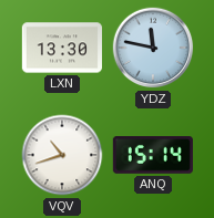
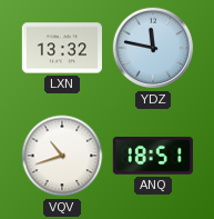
LXN: 13:30 -> 13:32
ANQ: 15:14 -> 18:51
